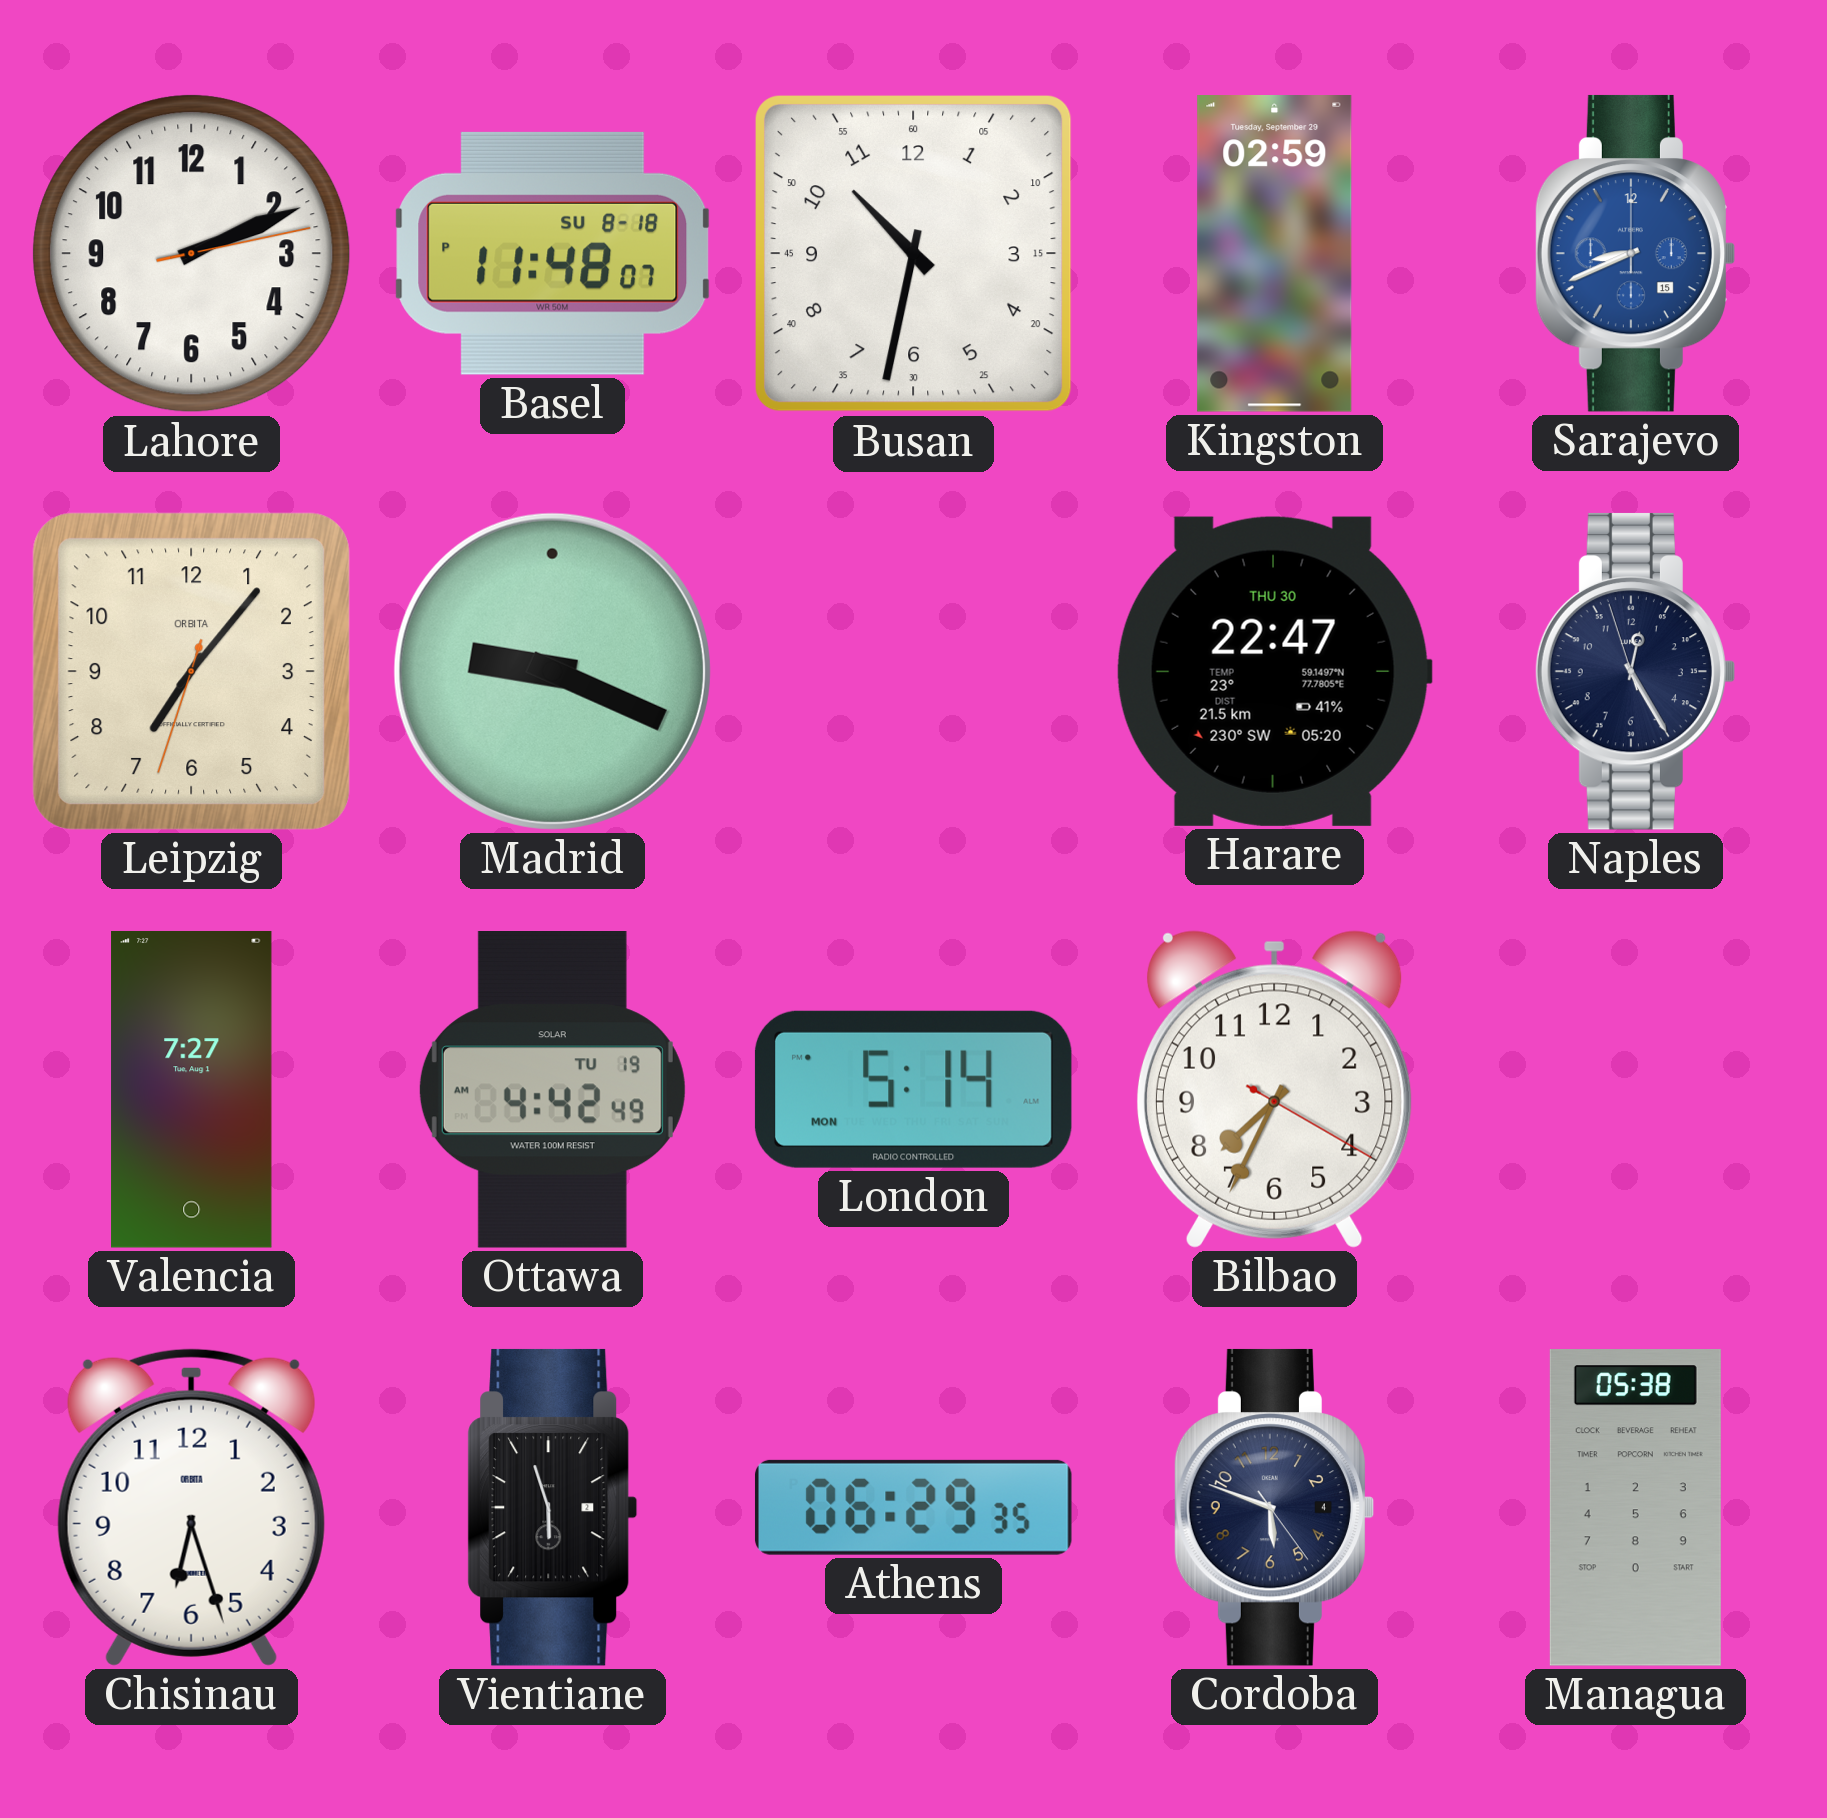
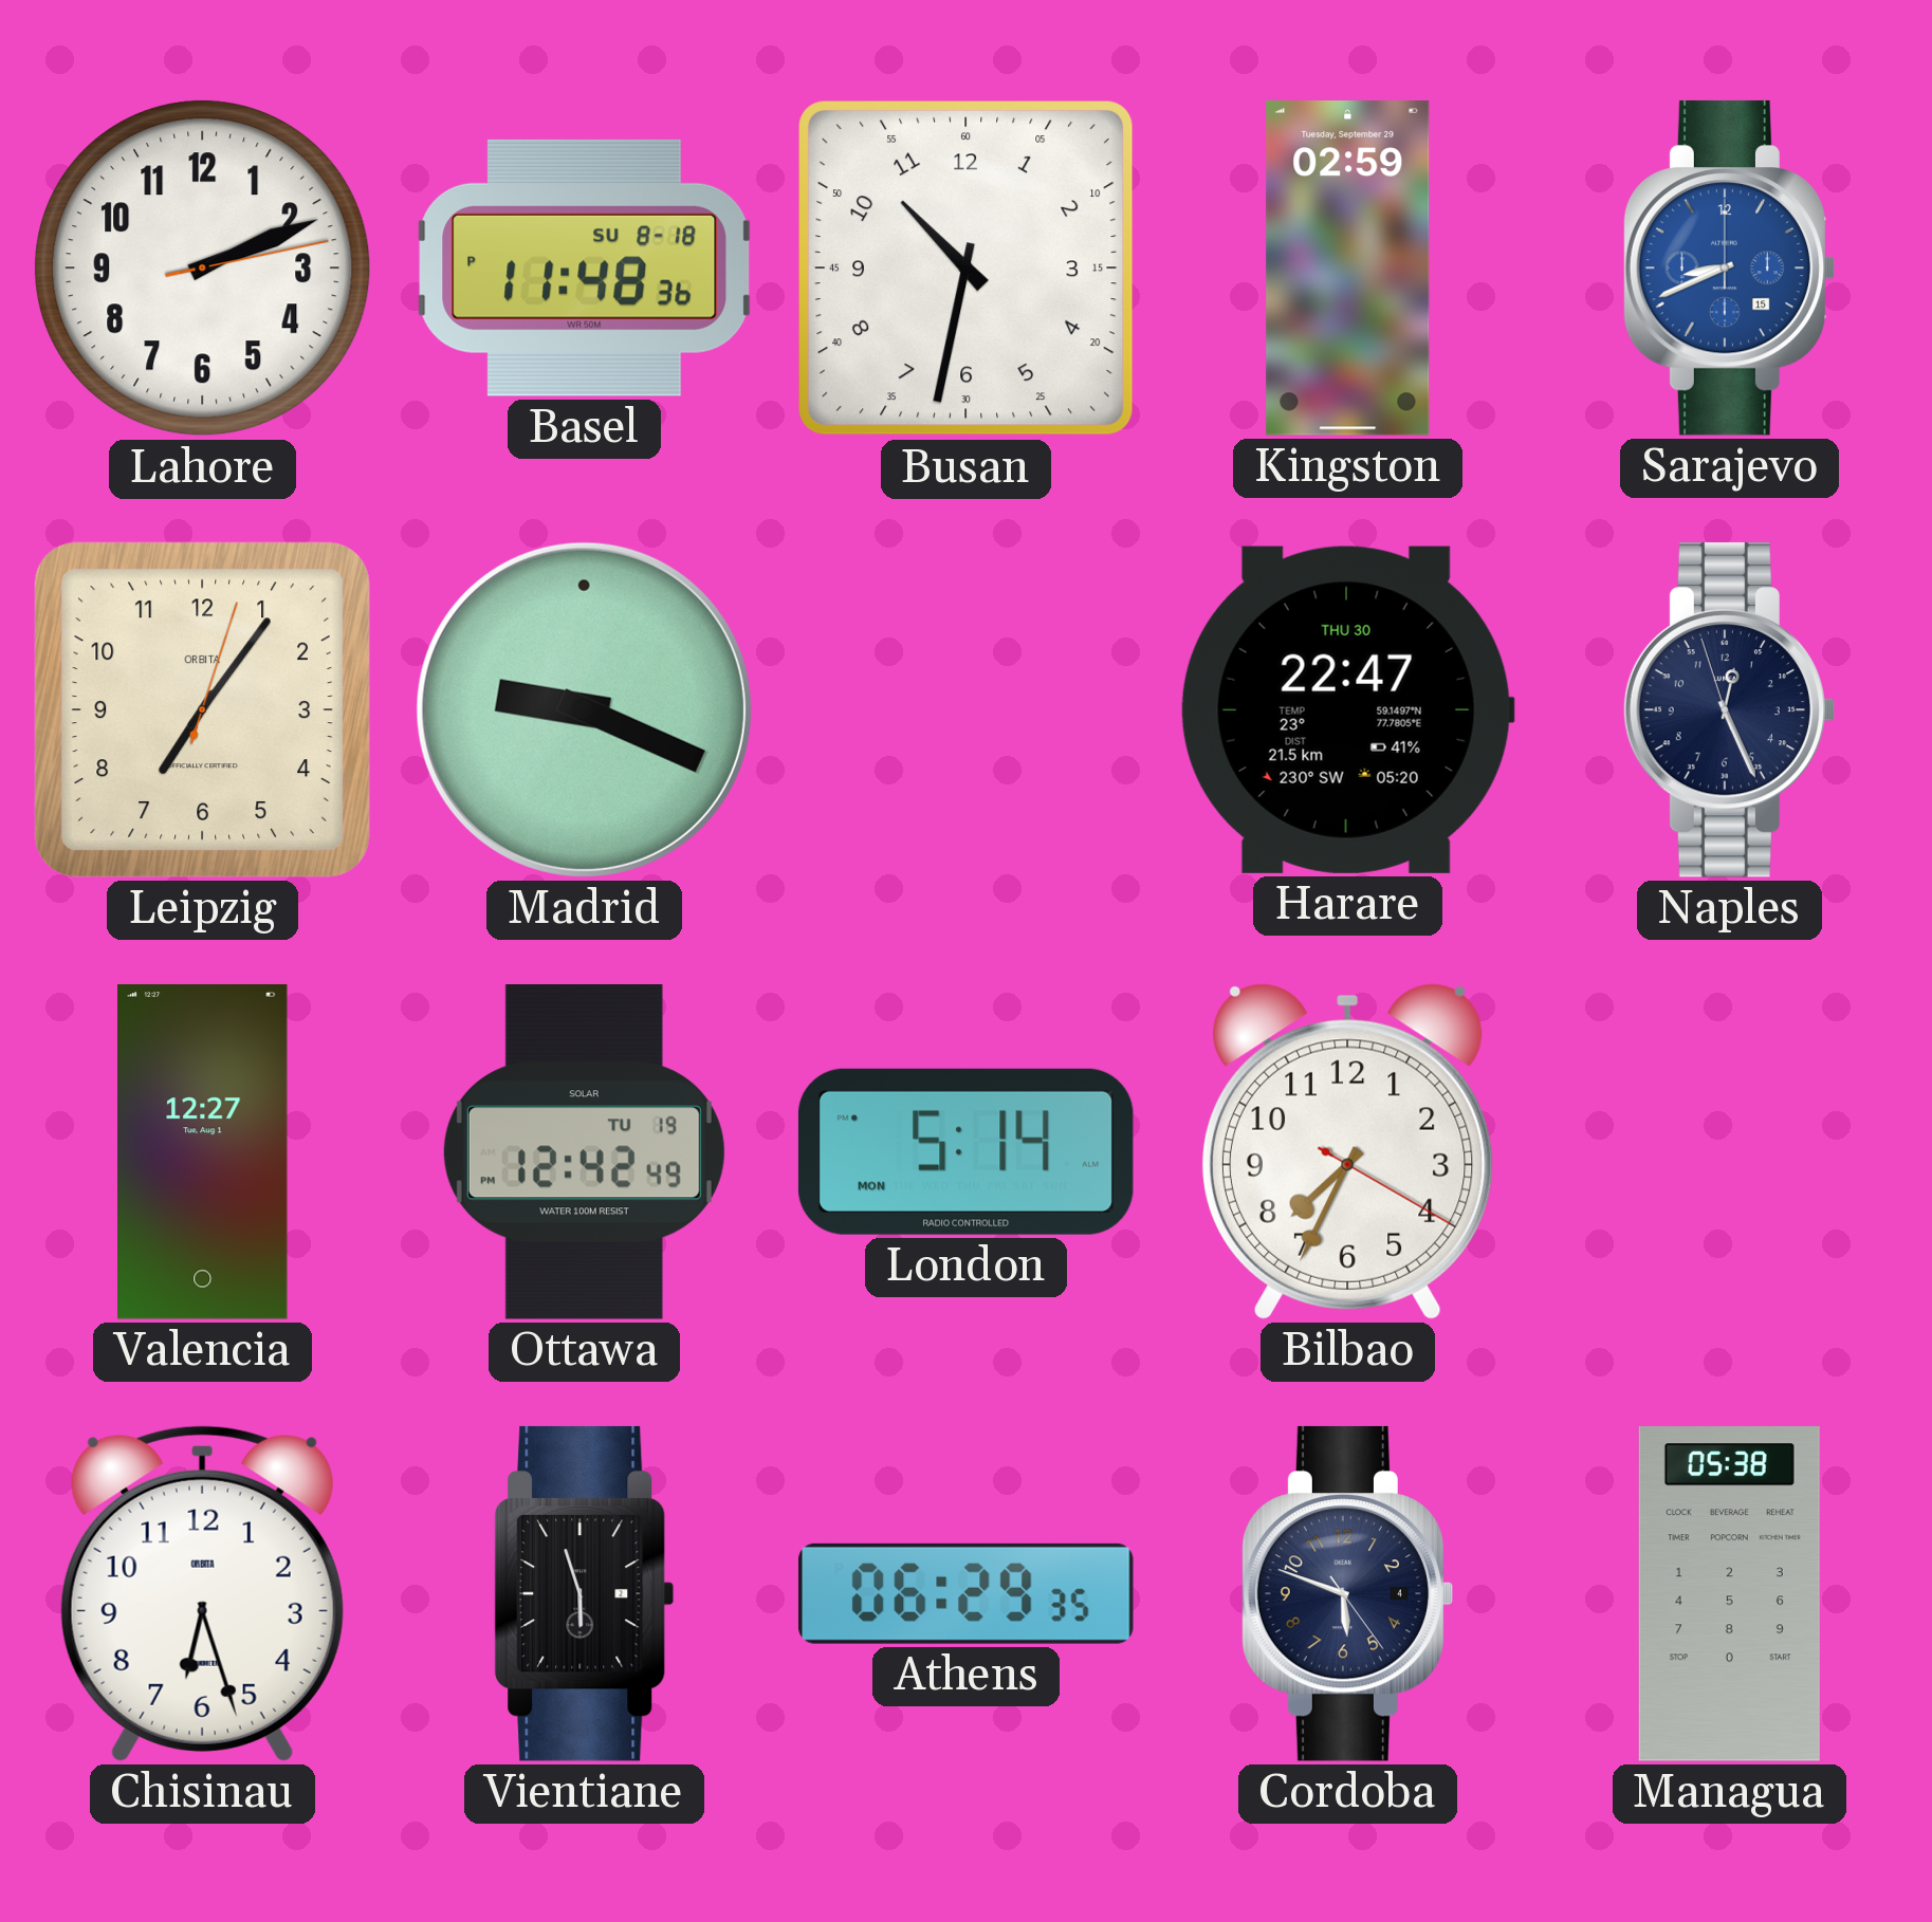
Basel: 11:48:07 PM -> 11:48:36 PM
Leipzig: 7:06:33 -> 7:06:03
Naples: 12:24 -> 12:25
Valencia: 7:27 -> 12:27
Ottawa: 4:42 -> 12:42
